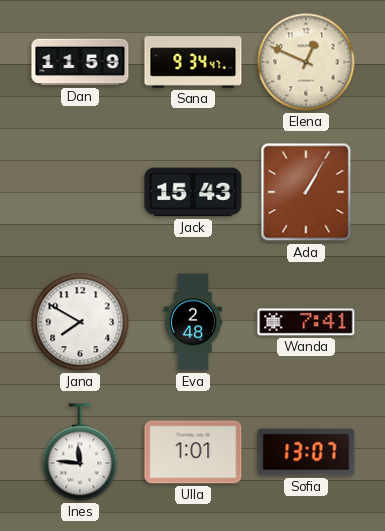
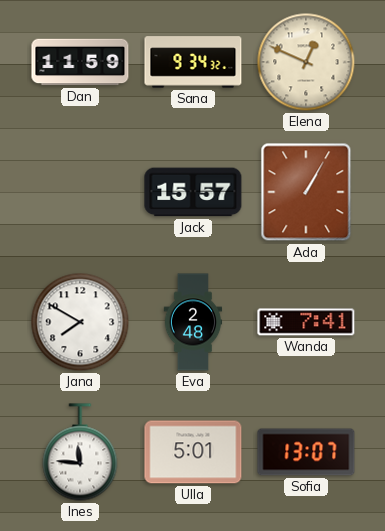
Sana: 9:34:47 -> 9:34:32
Jack: 15:43 -> 15:57
Ulla: 1:01 -> 5:01
